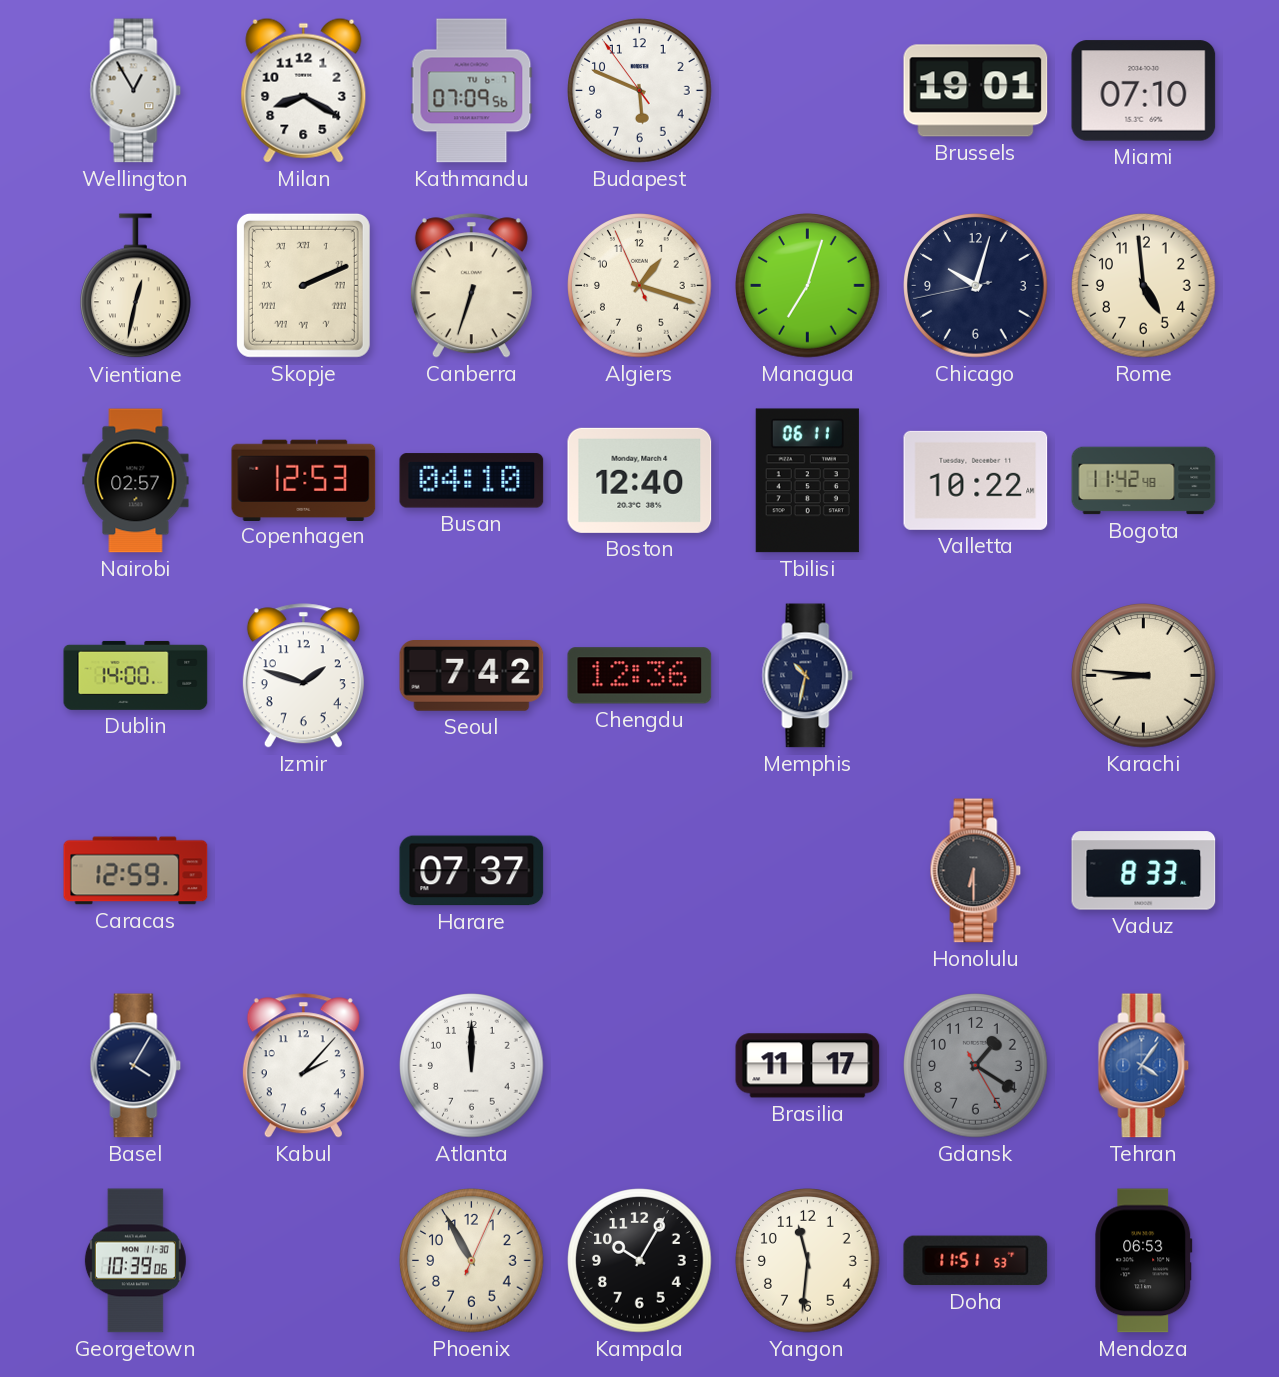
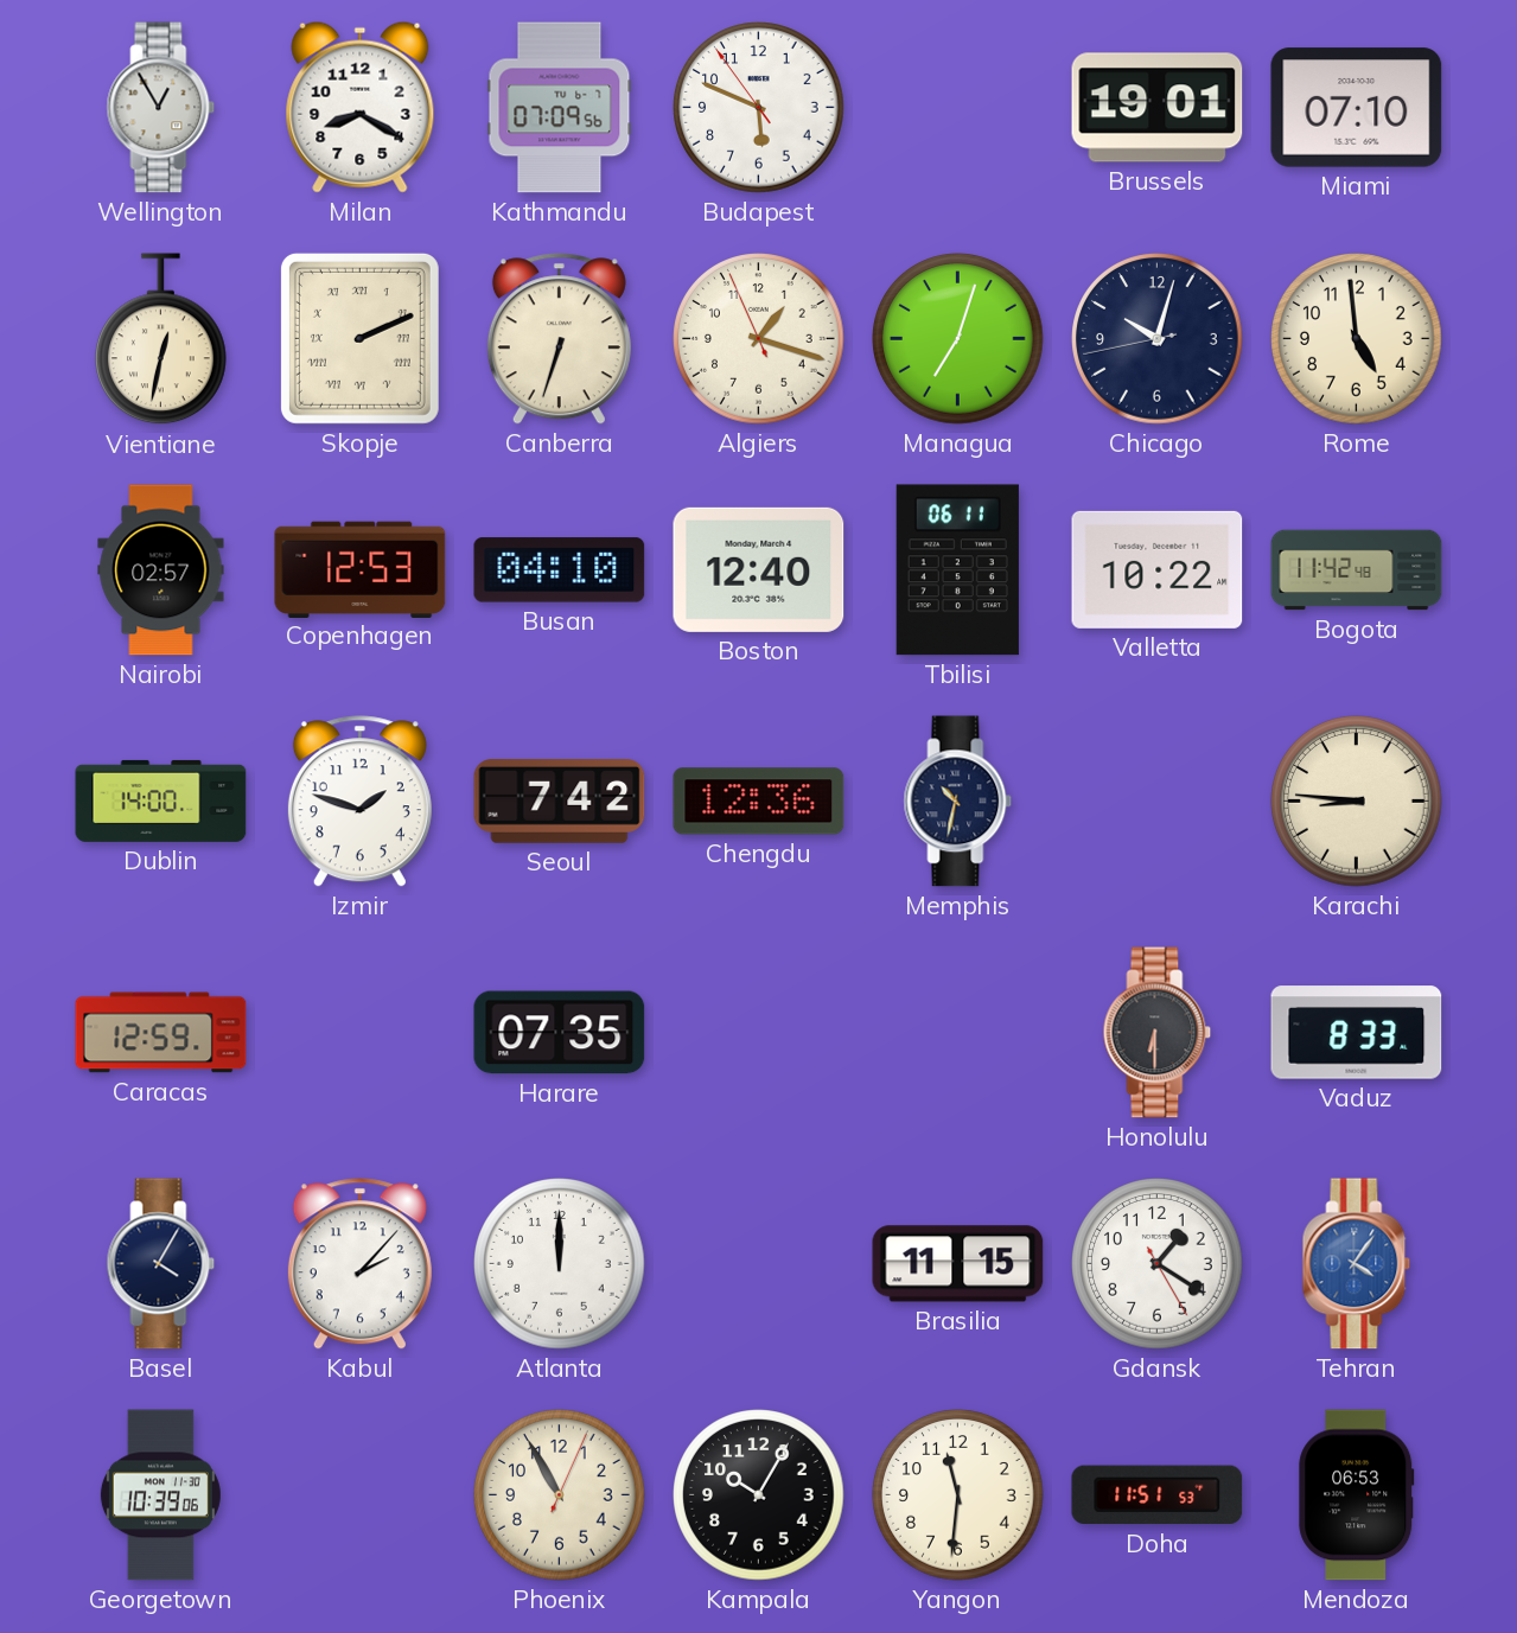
Harare: 07:37 -> 07:35
Brasilia: 11:17 -> 11:15
Gdansk dial: grey -> white
